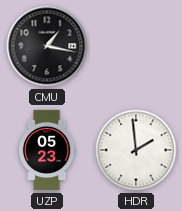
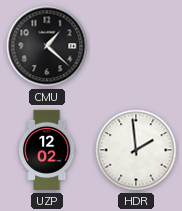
CMU: 1:17 -> 1:22
UZP: 05:23 -> 12:02
